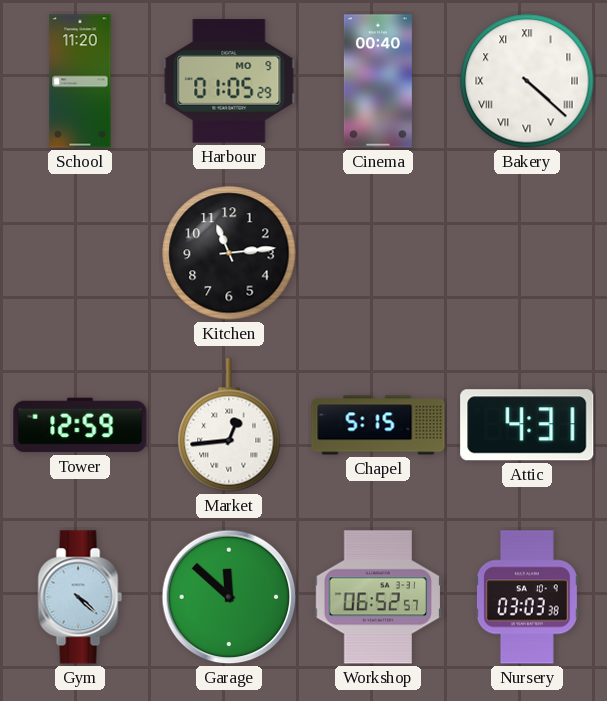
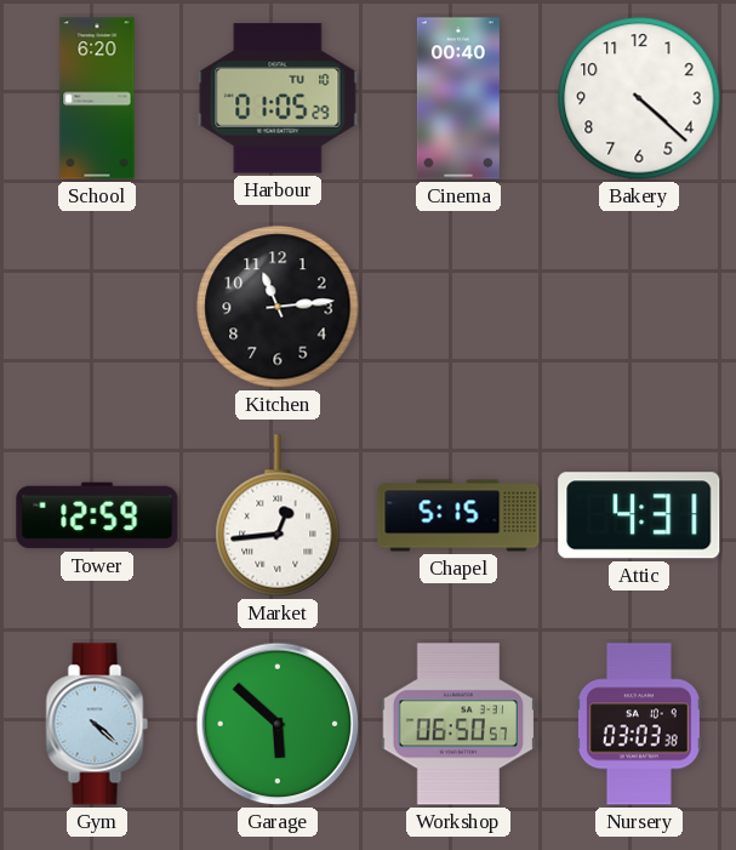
School: 11:20 -> 6:20
Harbour date: MO 9 -> TU 10
Bakery numerals: Roman -> Arabic
Garage: 11:52 -> 5:52
Workshop: 06:52 -> 06:50
